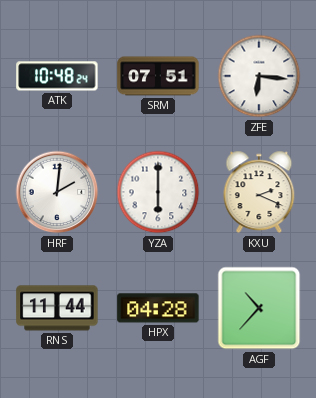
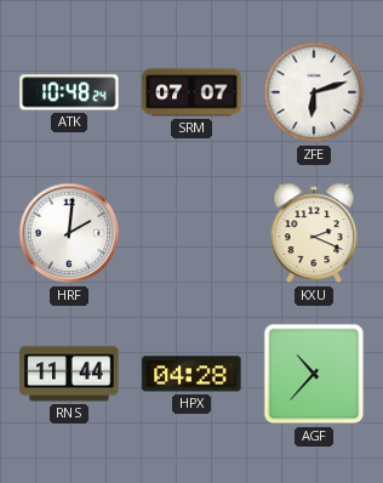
SRM: 07:51 -> 07:07
ZFE: 6:16 -> 6:12
YZA: 6:00 -> none
